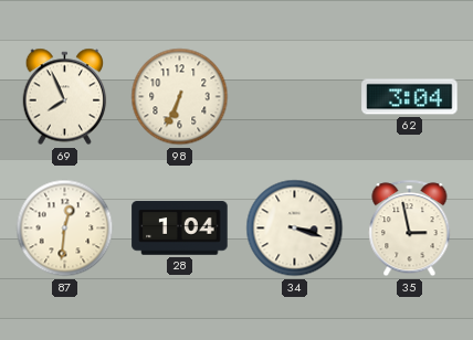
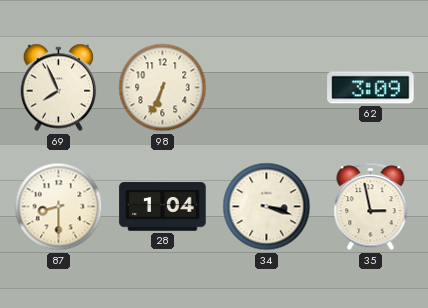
62: 3:04 -> 3:09
87: 12:31 -> 8:30
